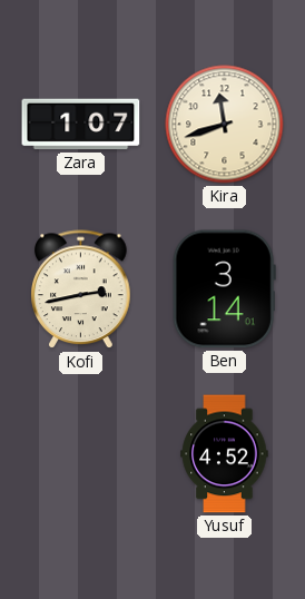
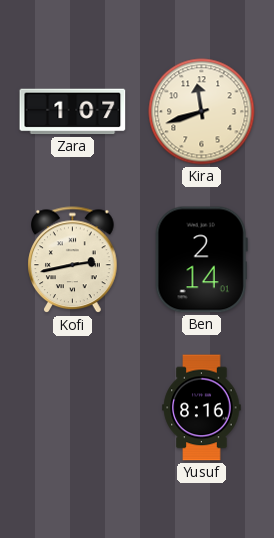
Ben: 3:14 -> 2:14
Yusuf: 4:52 -> 8:16
